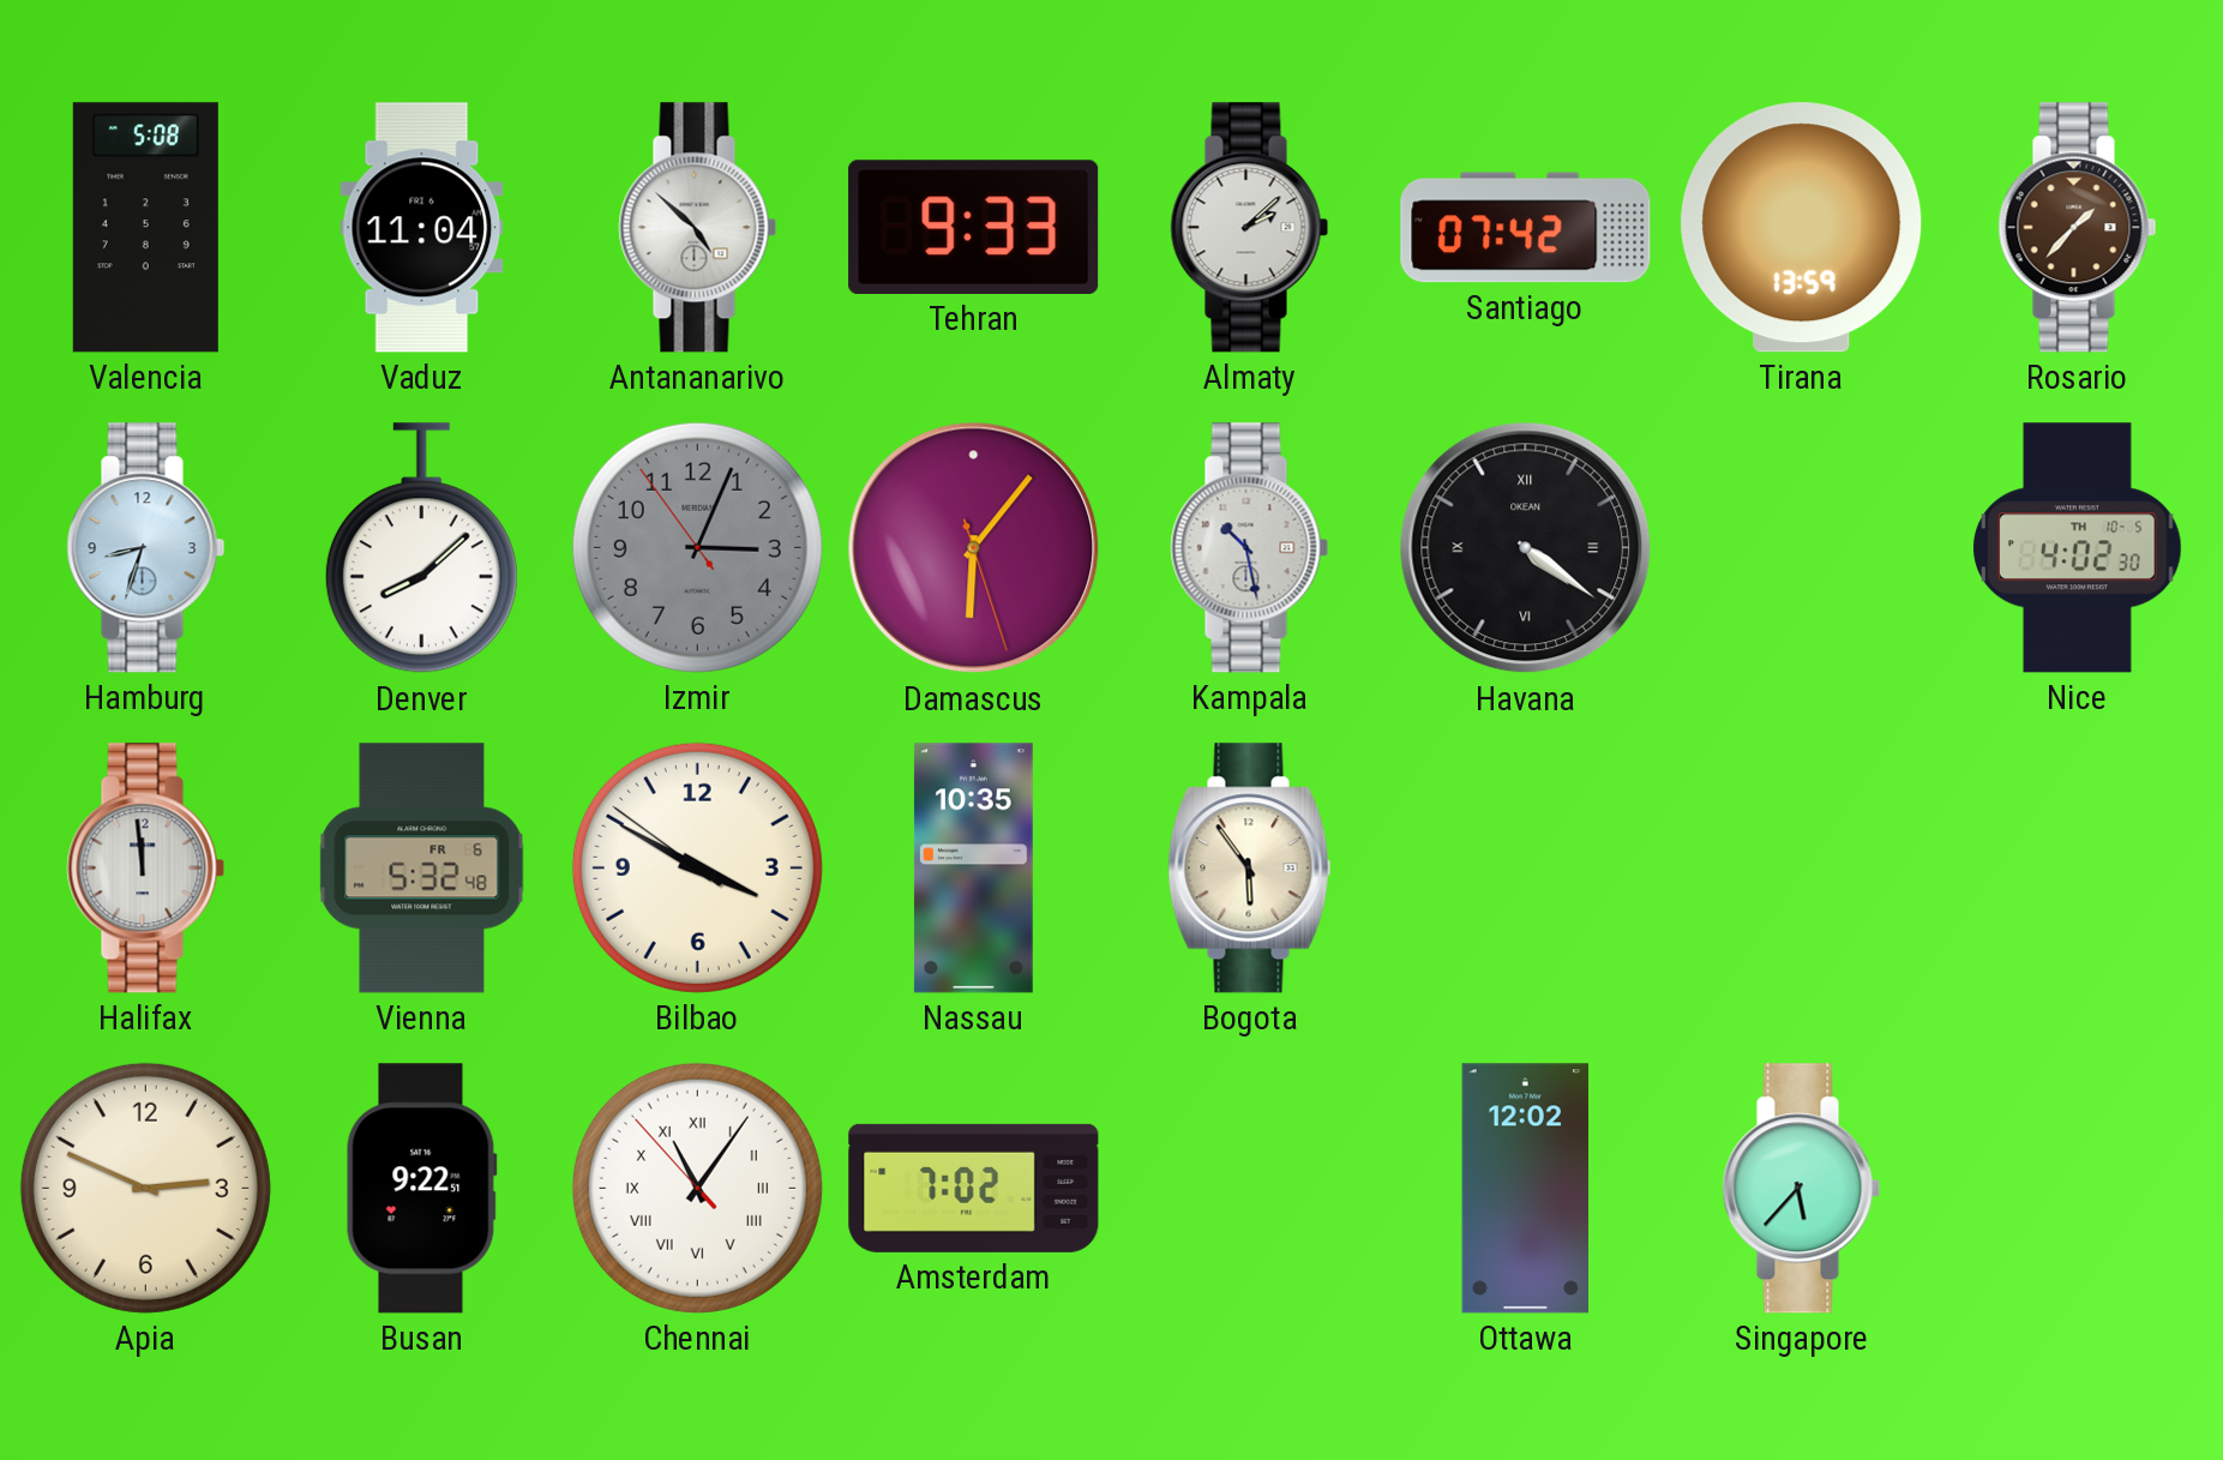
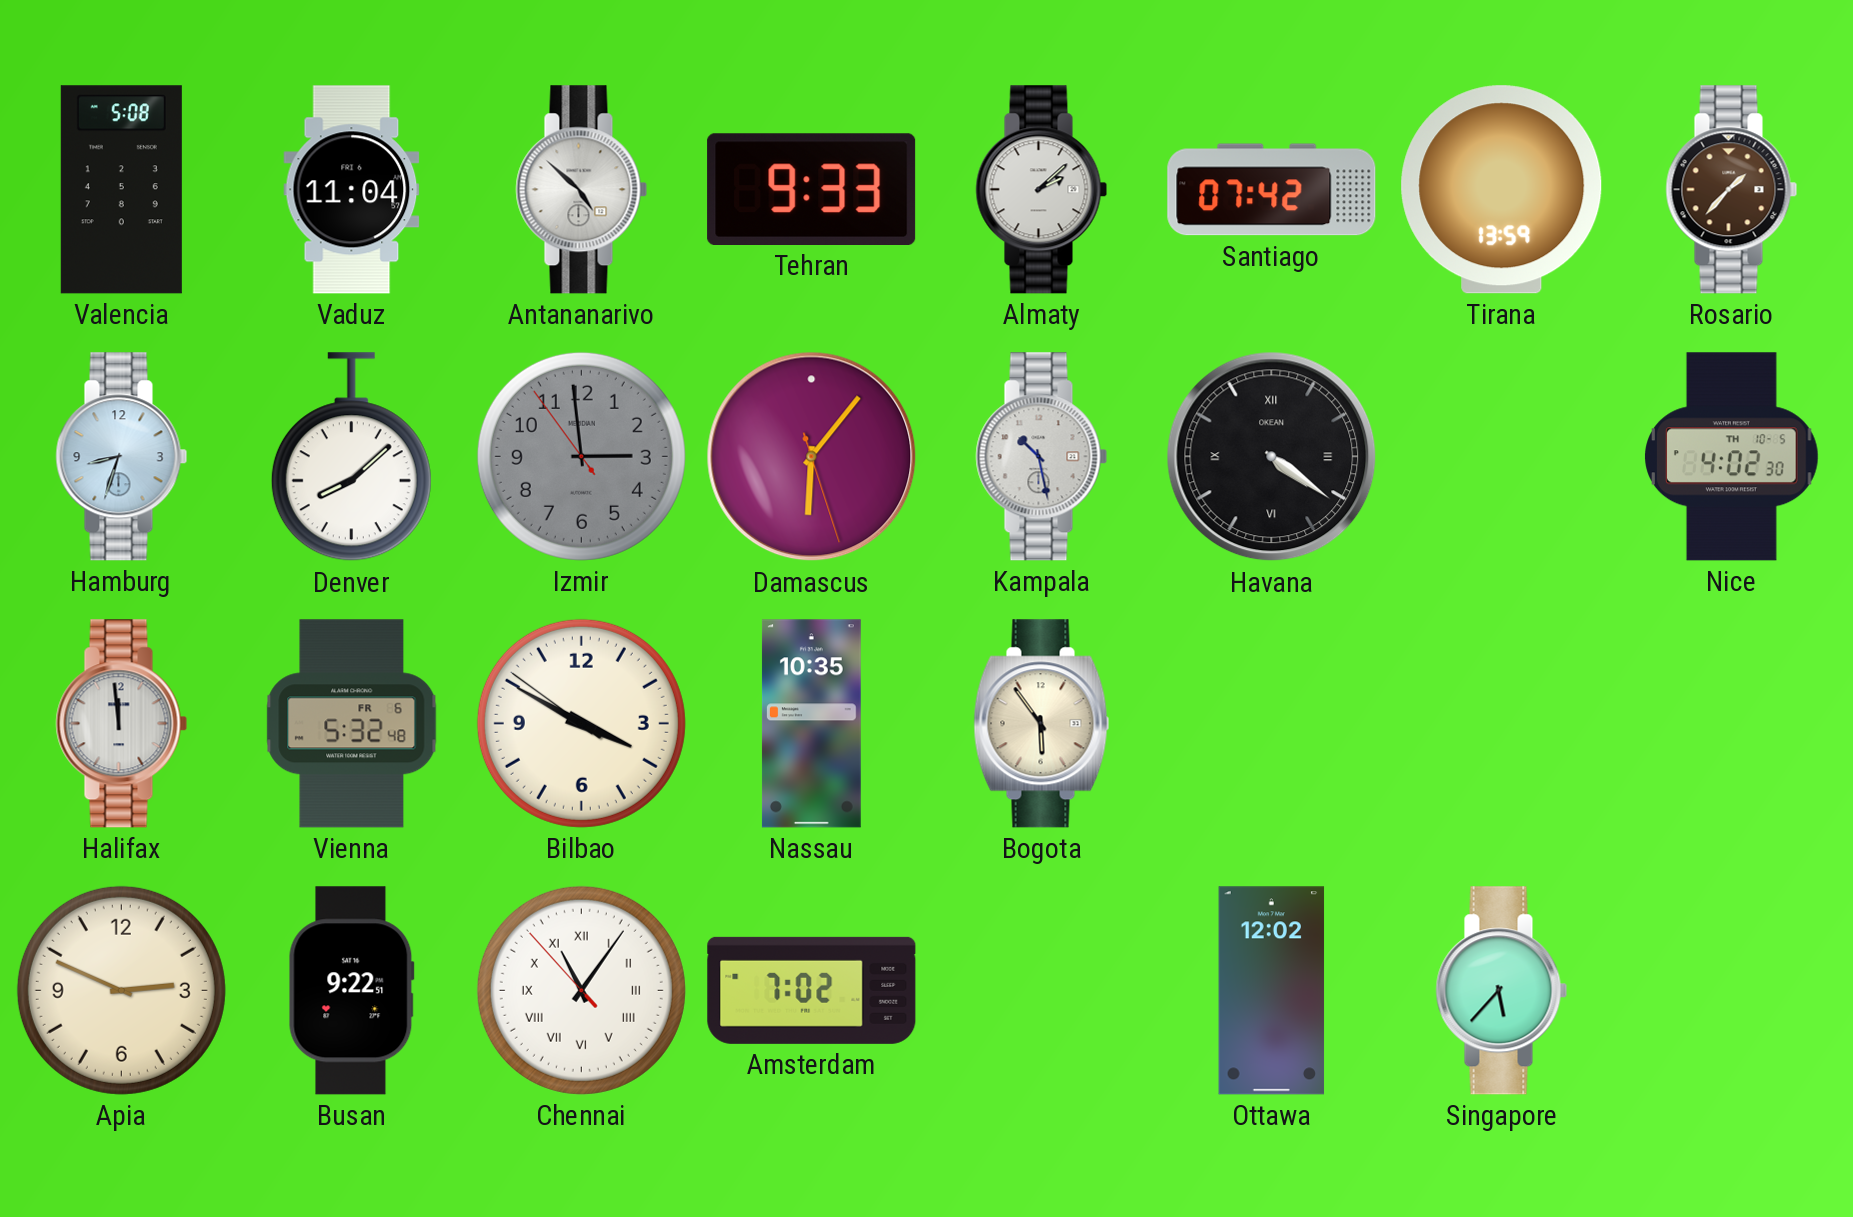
Izmir: 3:03 -> 2:58
